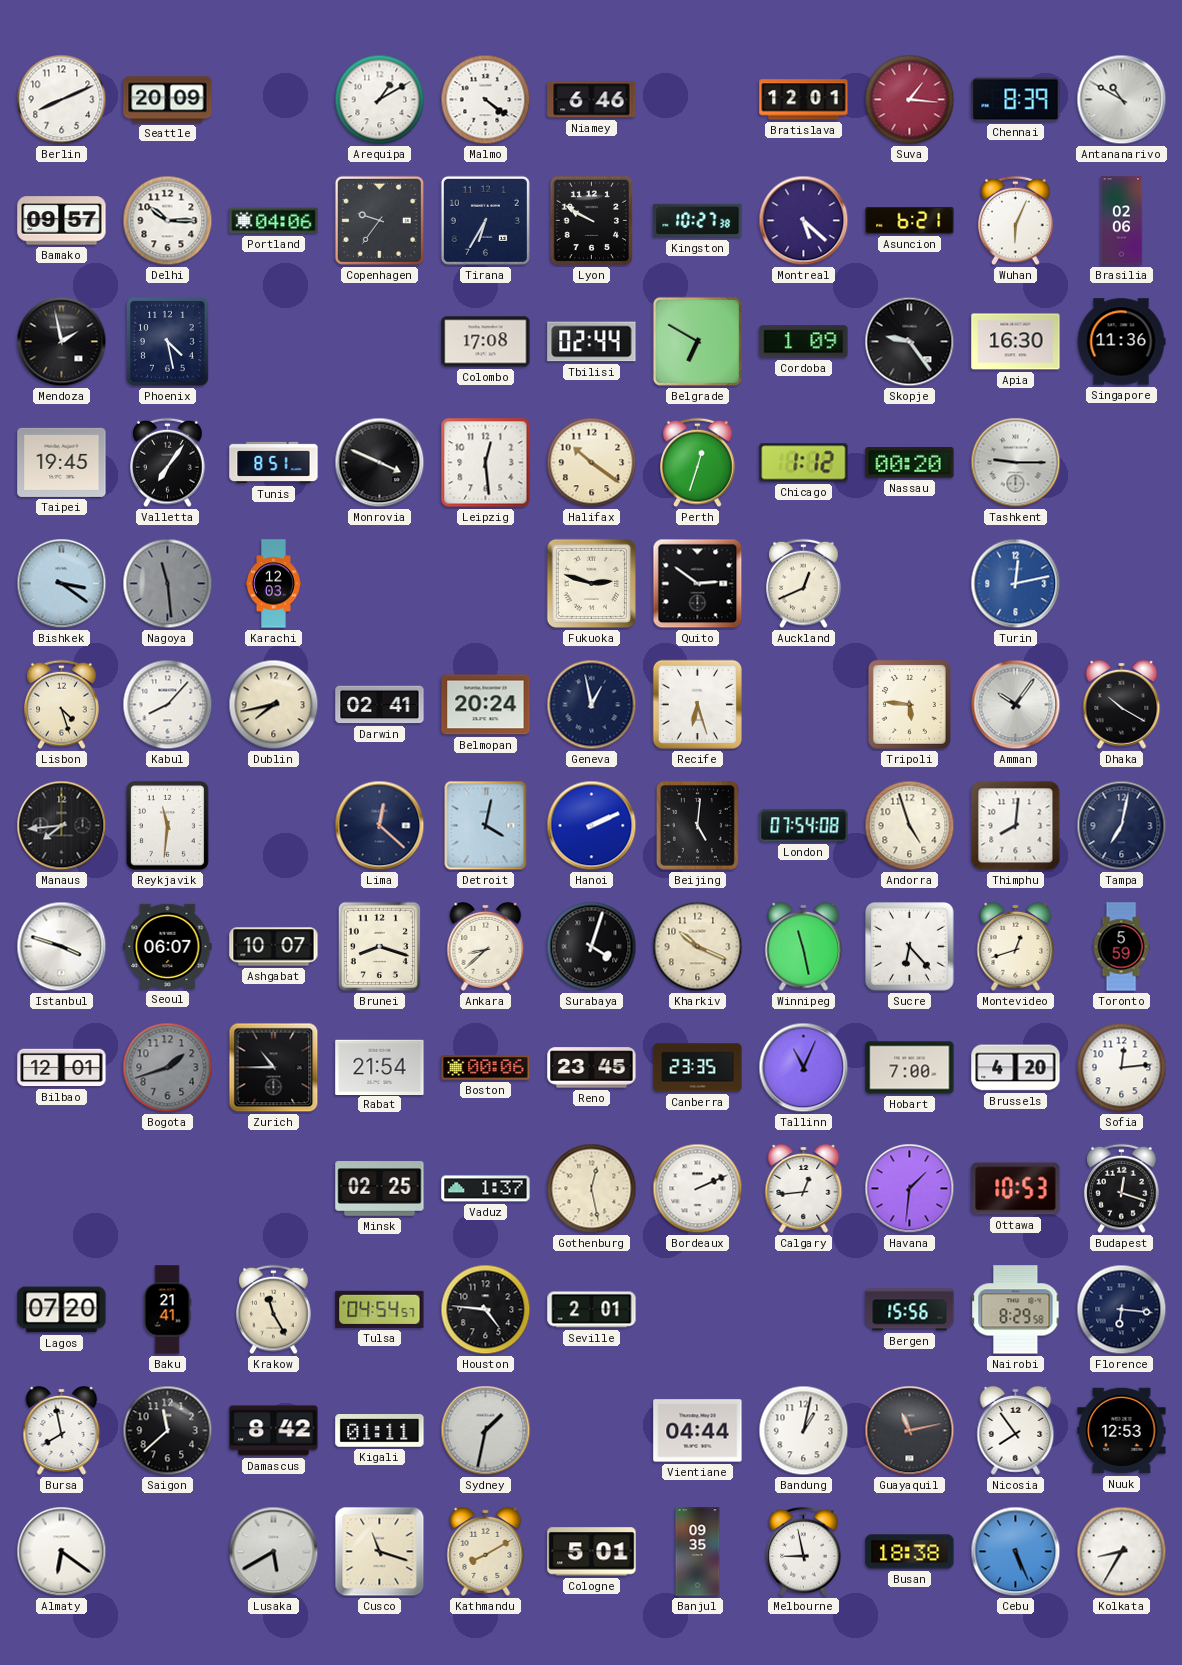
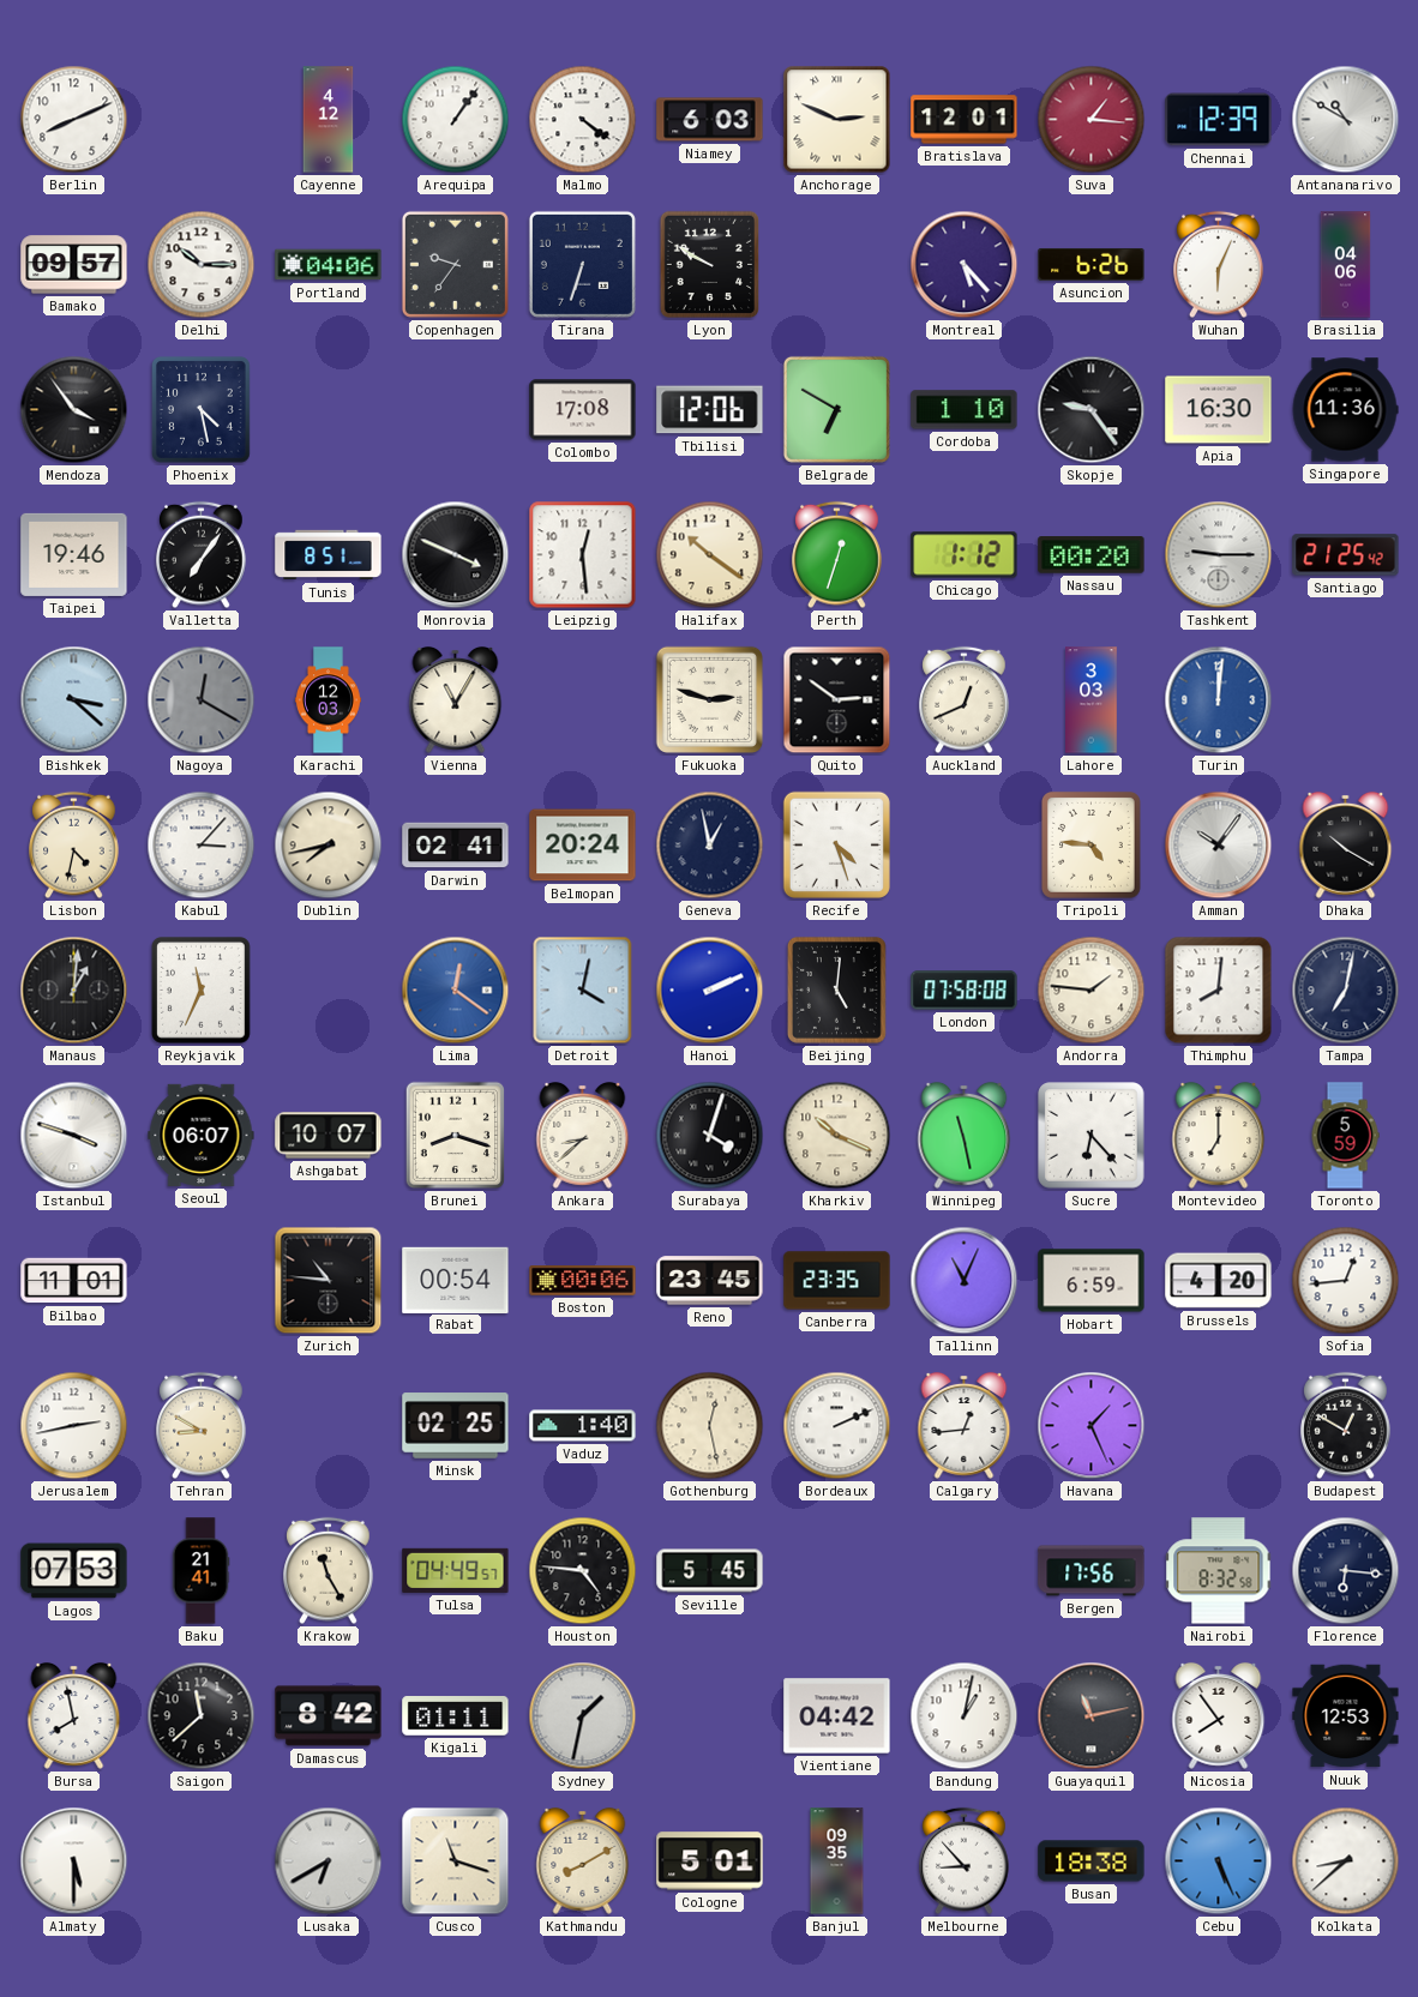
Seattle: 20:09 -> none
Cayenne: none -> 4:12
Arequipa: 1:10 -> 1:06
Niamey: 6:46 -> 6:03
Anchorage: none -> 2:49
Chennai: 8:39 -> 12:39
Tirana: 6:35 -> 6:33
Kingston: 10:27 -> none
Montreal: 5:22 -> 5:23
Asuncion: 6:21 -> 6:26
Brasilia: 02:06 -> 04:06
Mendoza: 1:58 -> 3:54
Tbilisi: 02:44 -> 12:06
Cordoba: 1:09 -> 1:10
Taipei: 19:45 -> 19:46
Santiago: none -> 21:25
Bishkek: 3:21 -> 3:22
Nagoya: 11:29 -> 12:20
Vienna: none -> 11:05
Lahore: none -> 3:03
Turin: 12:13 -> 12:01
Lisbon: 4:27 -> 4:32
Kabul: 8:07 -> 3:07
Recife: 6:27 -> 4:27
Tripoli: 5:46 -> 4:46
Manaus: 7:44 -> 1:01
Reykjavik: 11:31 -> 11:34
Lima: 12:22 -> 12:21
Lima dial: navy -> blue
London: 07:54 -> 07:58
Andorra: 4:57 -> 1:46
Montevideo: 12:42 -> 7:00
Bilbao: 12:01 -> 11:01
Bogota: 1:42 -> none
Zurich: 10:45 -> 10:46
Rabat: 21:54 -> 00:54
Hobart: 7:00 -> 6:59
Sofia: 12:14 -> 12:44
Jerusalem: none -> 2:43
Tehran: none -> 8:50
Vaduz: 1:37 -> 1:40
Havana: 1:31 -> 1:26
Ottawa: 10:53 -> none
Budapest: 12:18 -> 12:50
Lagos: 07:20 -> 07:53
Tulsa: 04:54 -> 04:49
Seville: 2:01 -> 5:45
Bergen: 15:56 -> 17:56
Nairobi: 8:29 -> 8:32
Vientiane: 04:44 -> 04:42
Almaty: 6:21 -> 5:30
Lusaka: 5:40 -> 6:40
Melbourne: 8:58 -> 8:53
Kolkata: 8:35 -> 8:38
